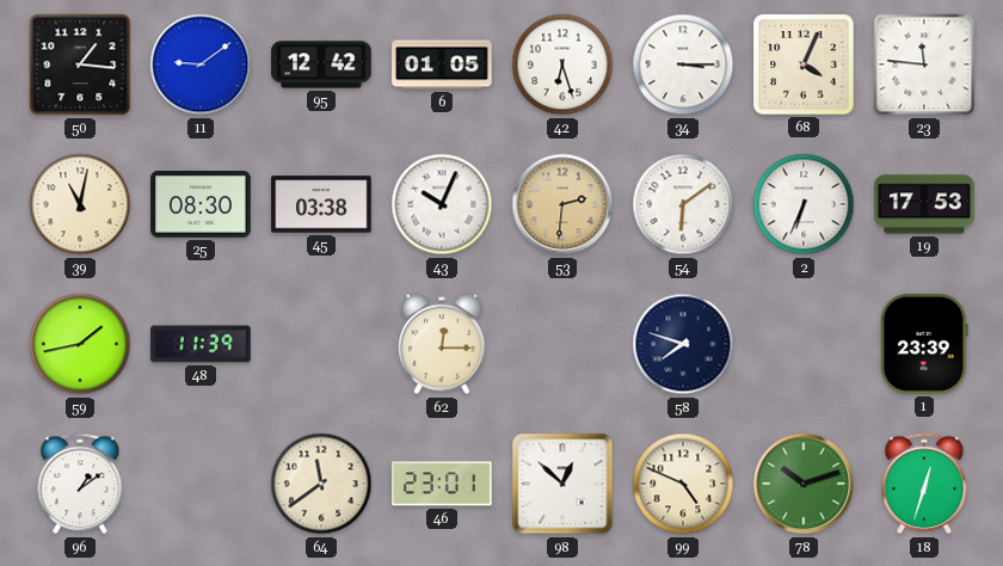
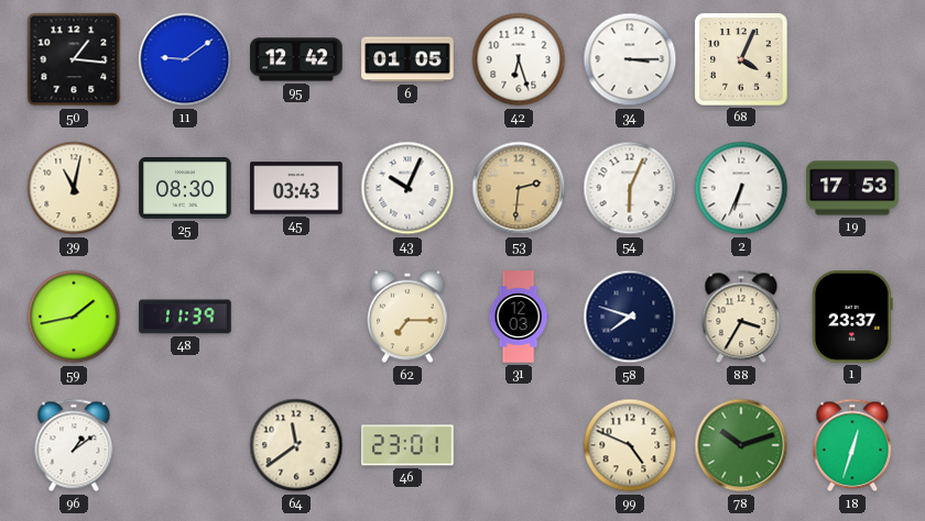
23: 11:46 -> none
45: 03:38 -> 03:43
54: 6:09 -> 6:04
62: 12:15 -> 7:15
31: none -> 12:03
88: none -> 3:35
1: 23:39 -> 23:37
98: 12:52 -> none
